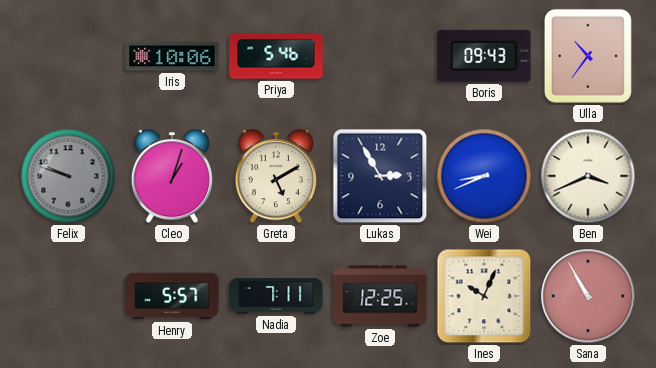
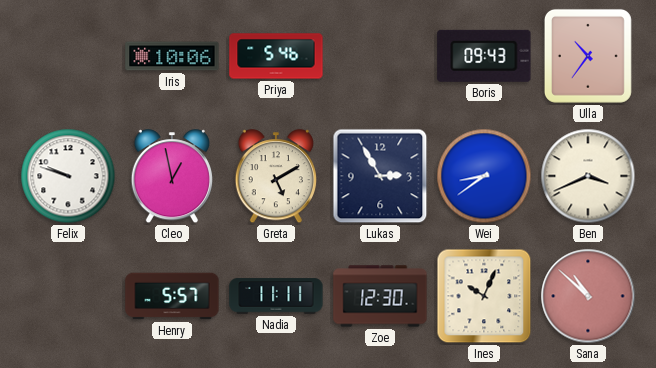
Felix dial: grey -> white
Cleo: 1:03 -> 12:58
Wei: 8:41 -> 8:39
Nadia: 7:11 -> 11:11
Zoe: 12:25 -> 12:30
Sana: 10:55 -> 10:52
